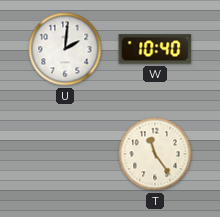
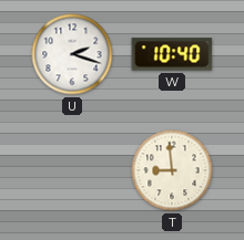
U: 2:01 -> 2:18
T: 11:24 -> 8:59
